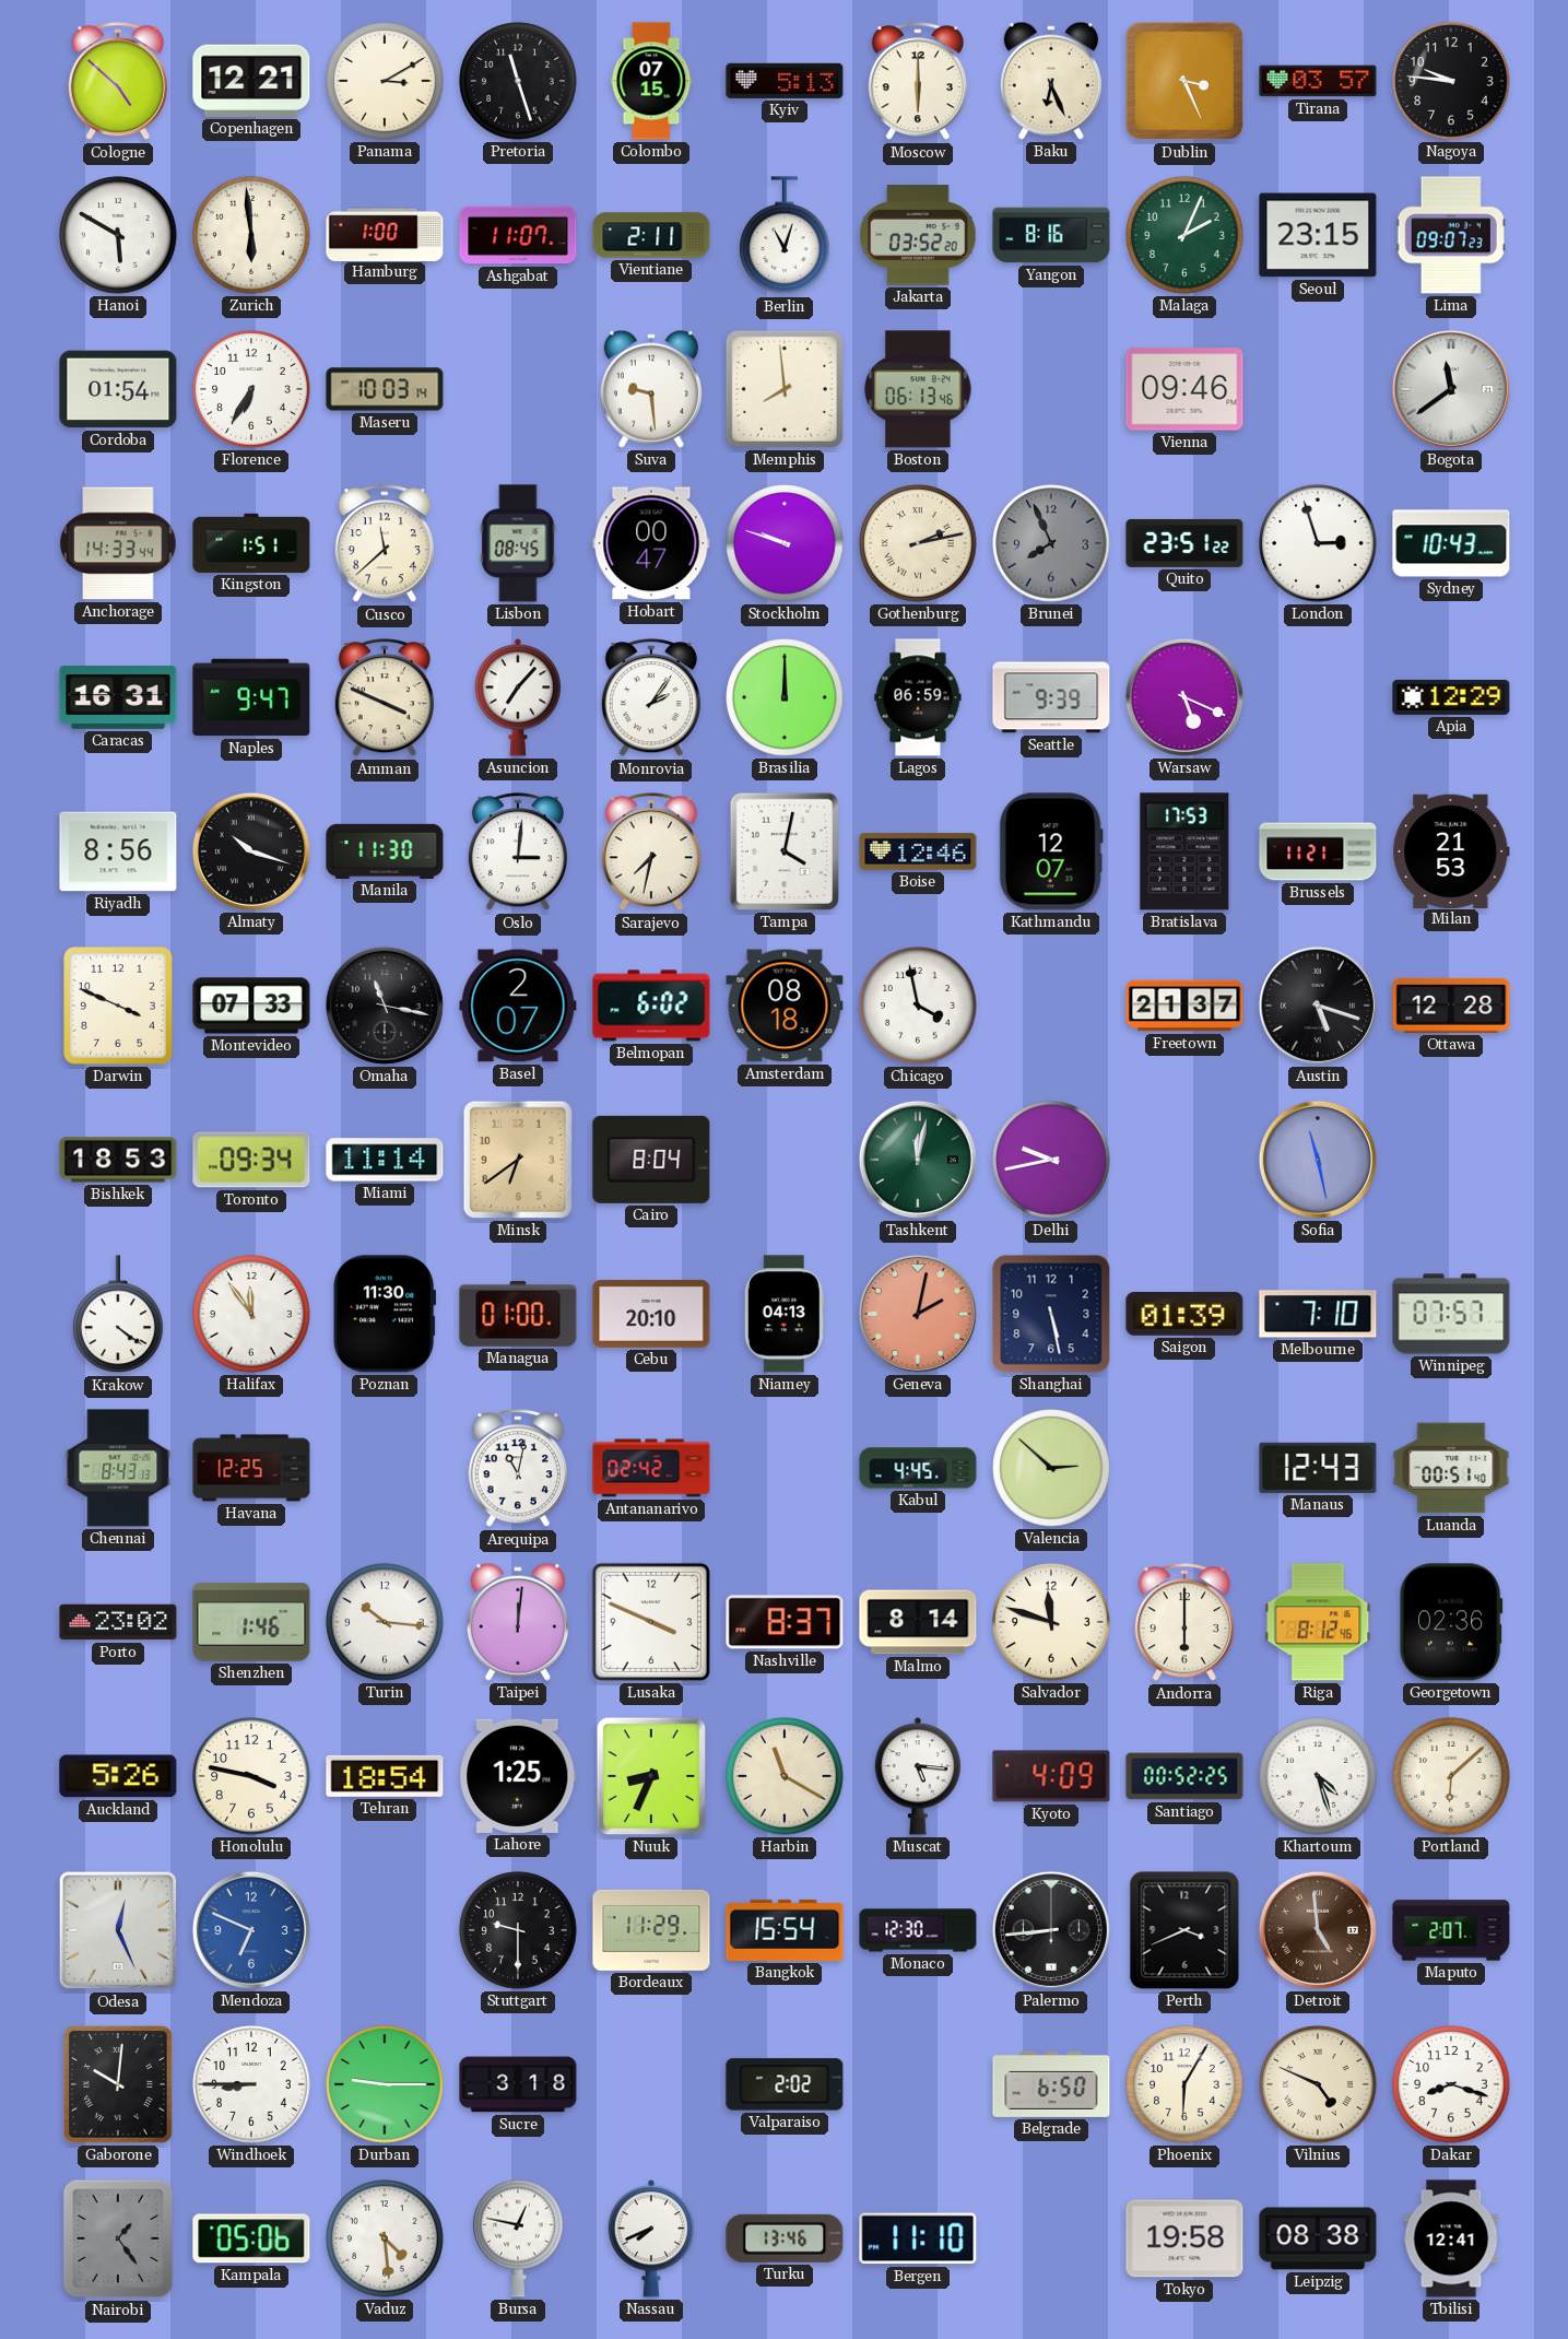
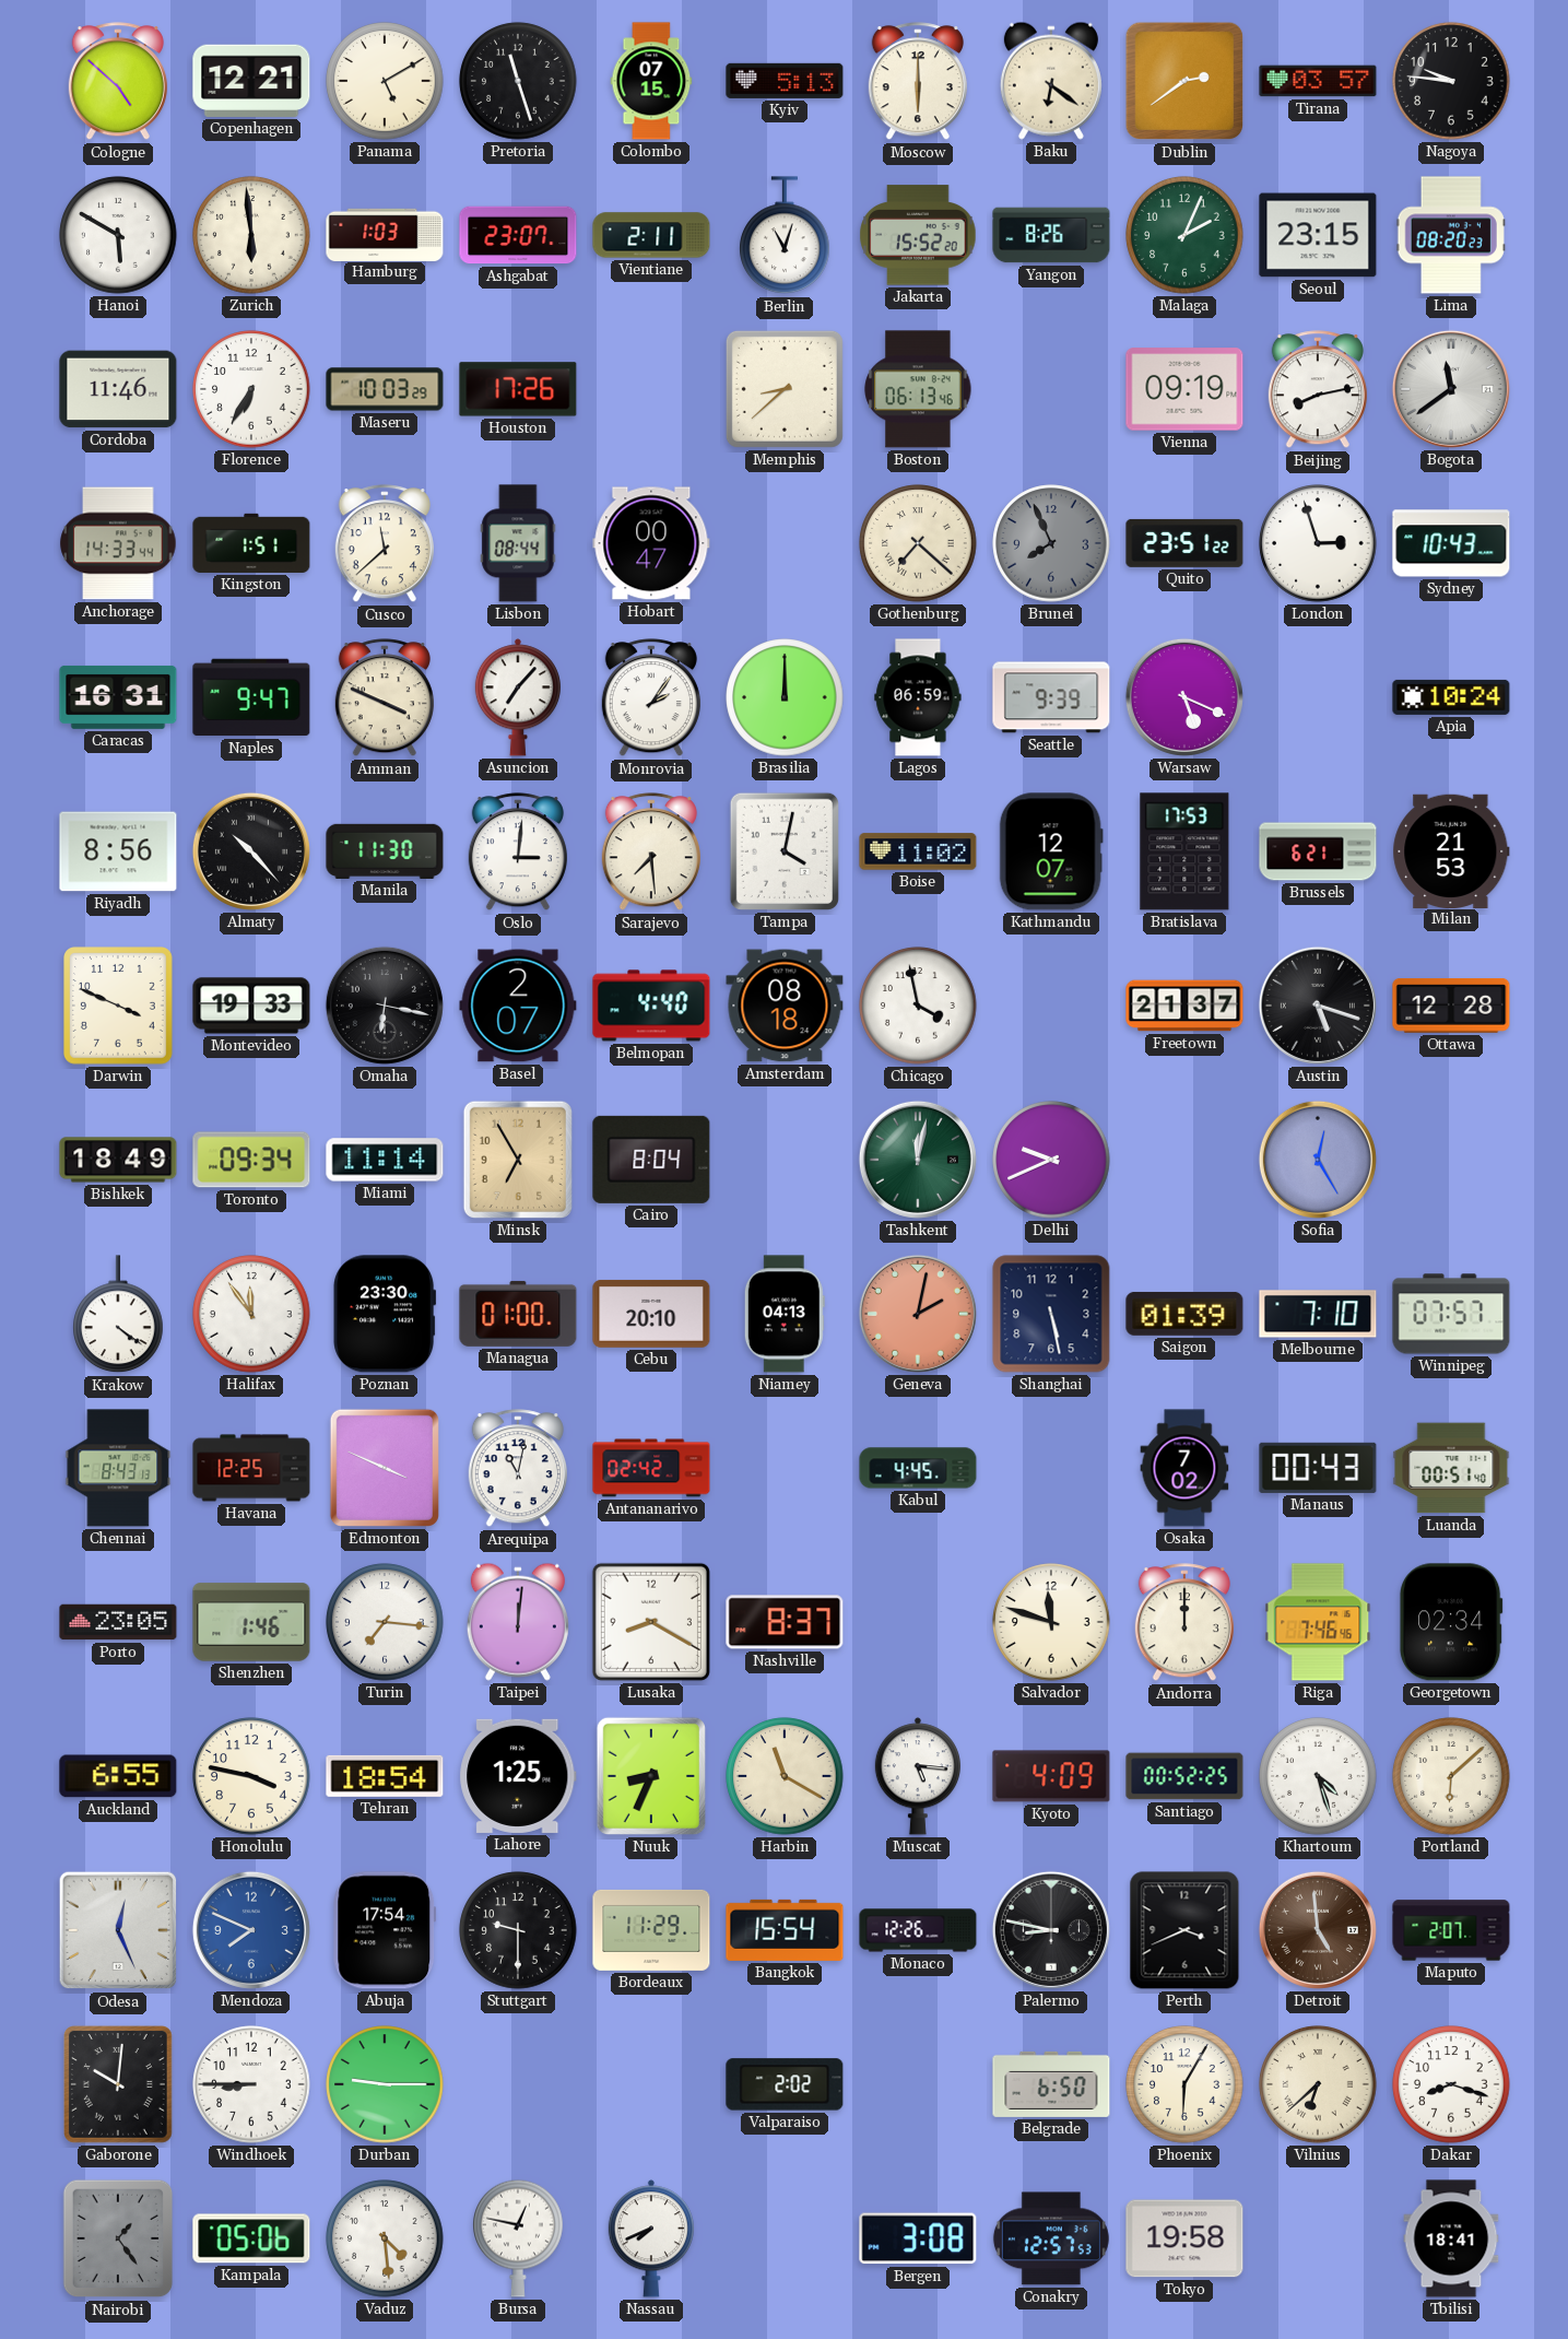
Panama: 3:10 -> 5:10
Baku: 6:26 -> 6:21
Dublin: 3:26 -> 2:39
Hamburg: 1:00 -> 1:03
Ashgabat: 11:07 -> 23:07
Jakarta: 03:52 -> 15:52
Yangon: 8:16 -> 8:26
Lima: 09:07 -> 08:20
Cordoba: 01:54 -> 11:46
Maseru: 10:03:14 -> 10:03:29
Houston: none -> 17:26
Suva: 9:29 -> none
Memphis: 7:59 -> 8:38
Vienna: 09:46 -> 09:19
Beijing: none -> 8:13
Lisbon: 08:45 -> 08:44
Stockholm: 9:48 -> none
Gothenburg: 2:13 -> 7:22
Apia: 12:29 -> 10:24
Almaty: 10:18 -> 10:23
Sarajevo: 7:32 -> 7:29
Boise: 12:46 -> 11:02
Brussels: 11:21 -> 6:21
Montevideo: 07:33 -> 19:33
Omaha: 11:17 -> 6:17
Belmopan: 6:02 -> 4:40
Bishkek: 18:53 -> 18:49
Minsk: 6:39 -> 6:55
Delhi: 9:43 -> 9:41
Sofia: 11:28 -> 12:25
Poznan: 11:30 -> 23:30
Edmonton: none -> 3:49
Valencia: 2:52 -> none
Osaka: none -> 7:02
Manaus: 12:43 -> 00:43
Porto: 23:02 -> 23:05
Turin: 10:16 -> 7:16
Lusaka: 3:49 -> 8:20
Malmo: 8:14 -> none
Andorra: 6:00 -> 12:00
Riga: 8:12 -> 7:46
Georgetown: 02:36 -> 02:34
Auckland: 5:26 -> 6:55
Mendoza: 6:49 -> 7:49
Abuja: none -> 17:54
Monaco: 12:30 -> 12:26
Palermo: 8:44 -> 8:47
Sucre: 3:18 -> none
Vilnius: 4:49 -> 6:38
Turku: 13:46 -> none
Bergen: 11:10 -> 3:08
Conakry: none -> 12:57
Leipzig: 08:38 -> none
Tbilisi: 12:41 -> 18:41
